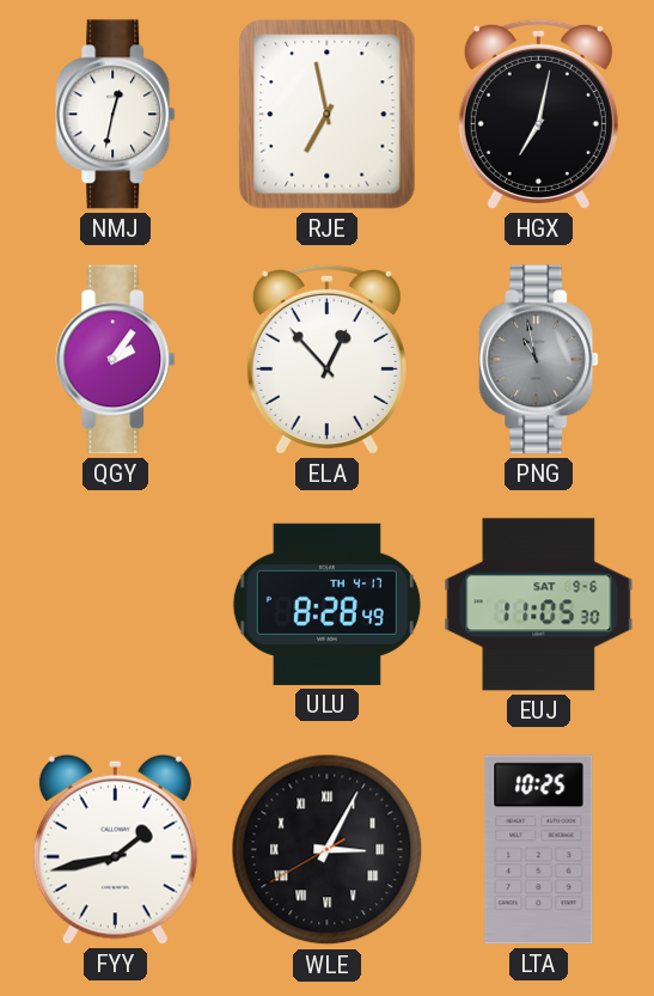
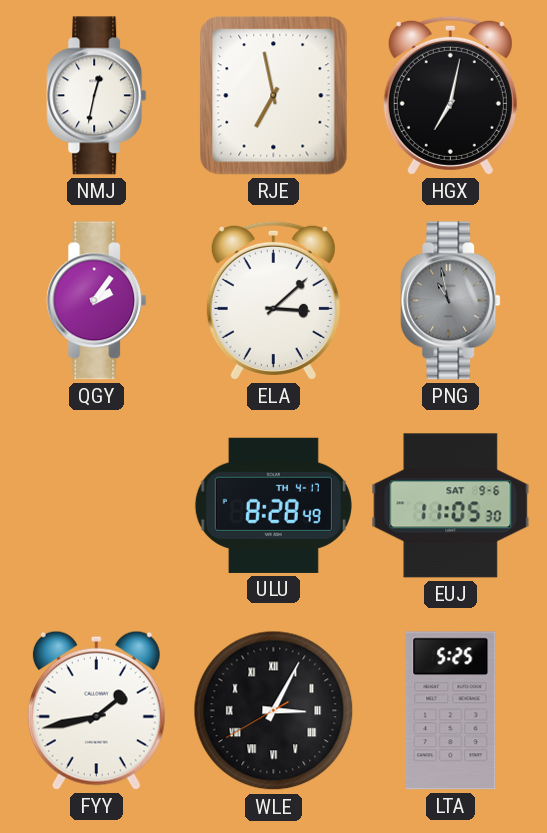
ELA: 12:53 -> 3:08
LTA: 10:25 -> 5:25
